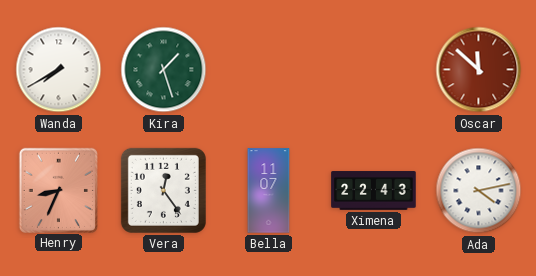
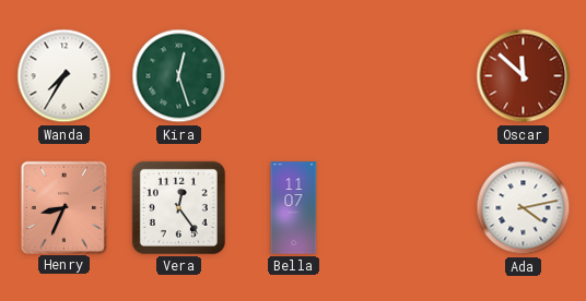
Wanda: 7:40 -> 7:35
Kira: 1:27 -> 12:27
Ximena: 22:43 -> none
